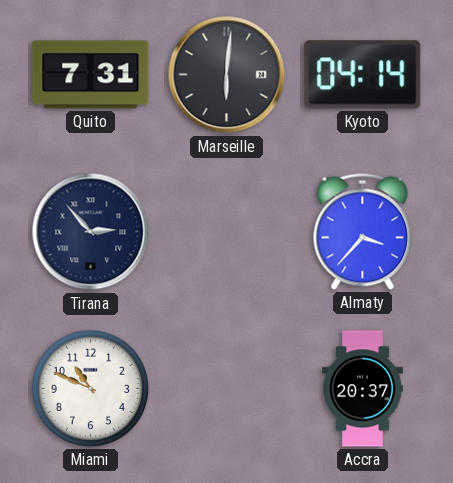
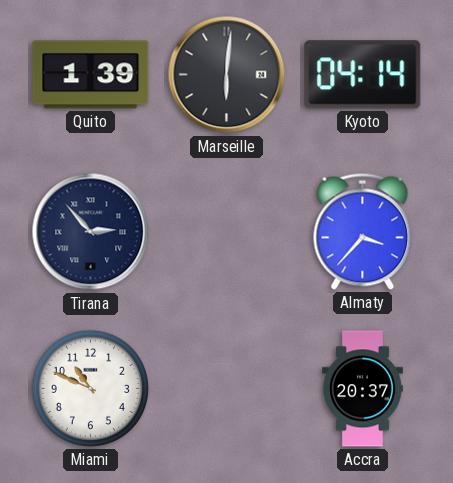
Quito: 7:31 -> 1:39
